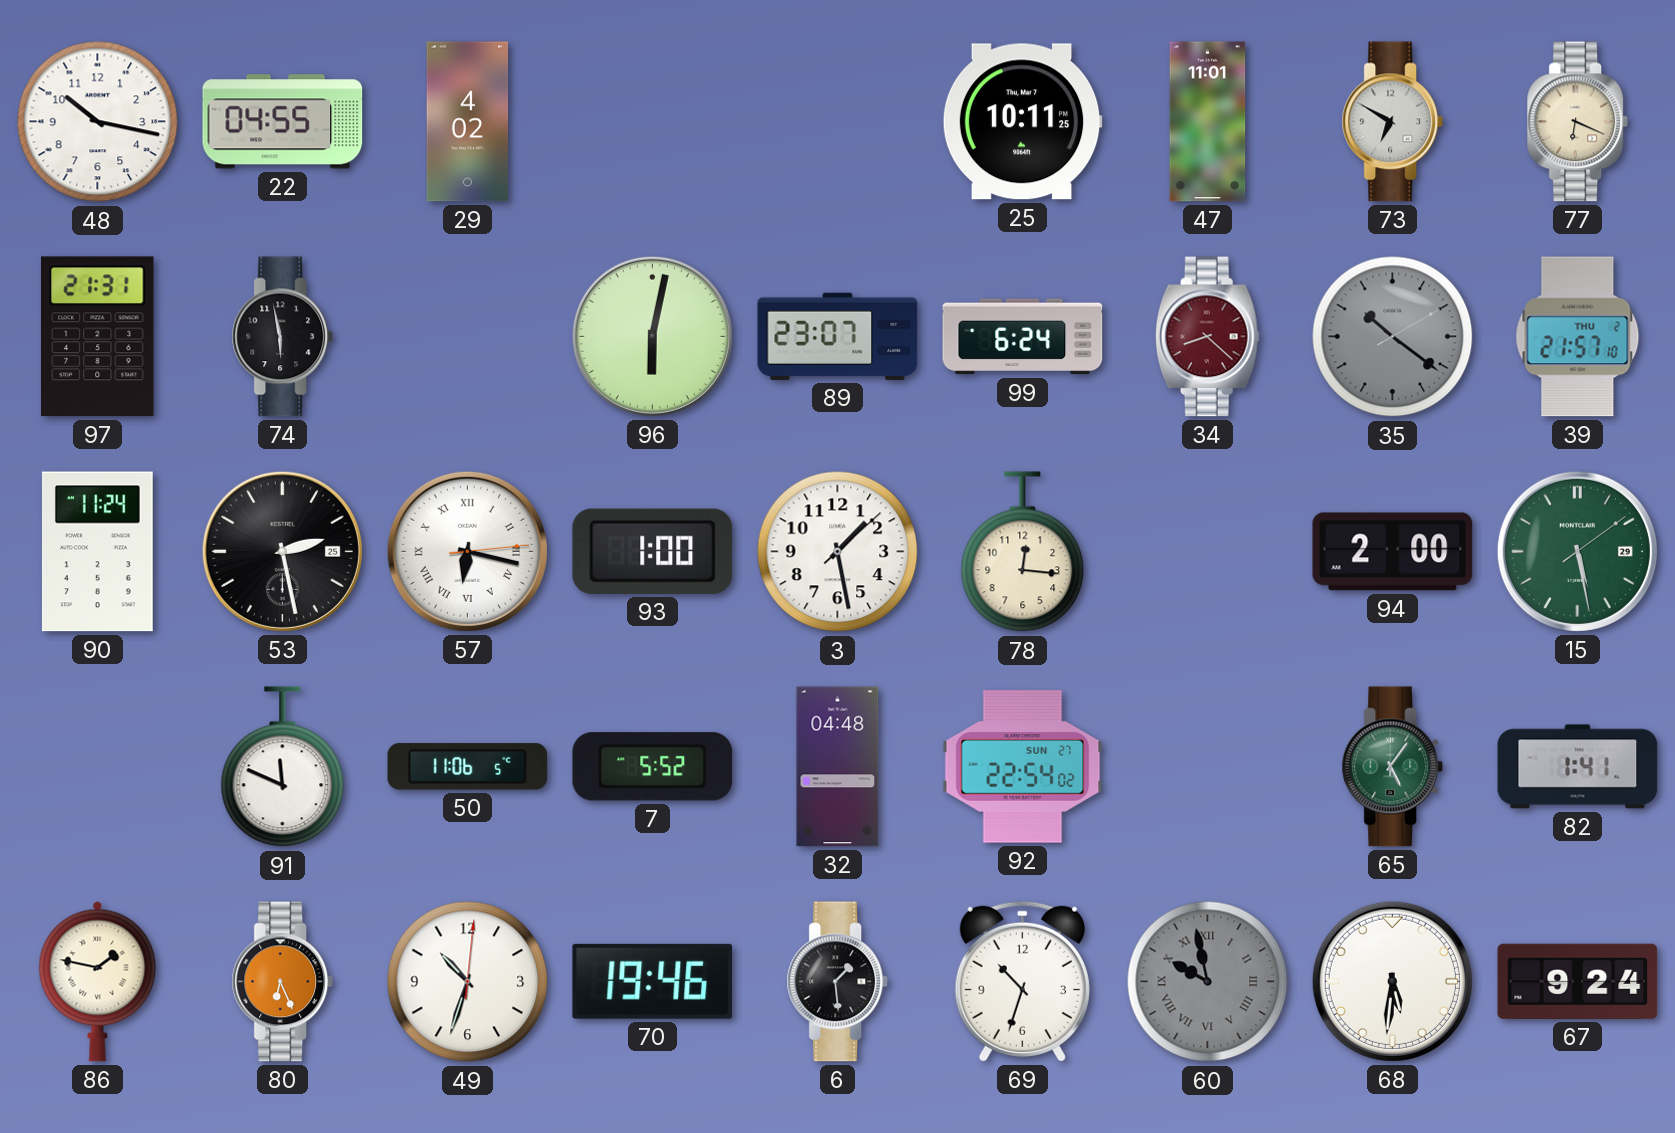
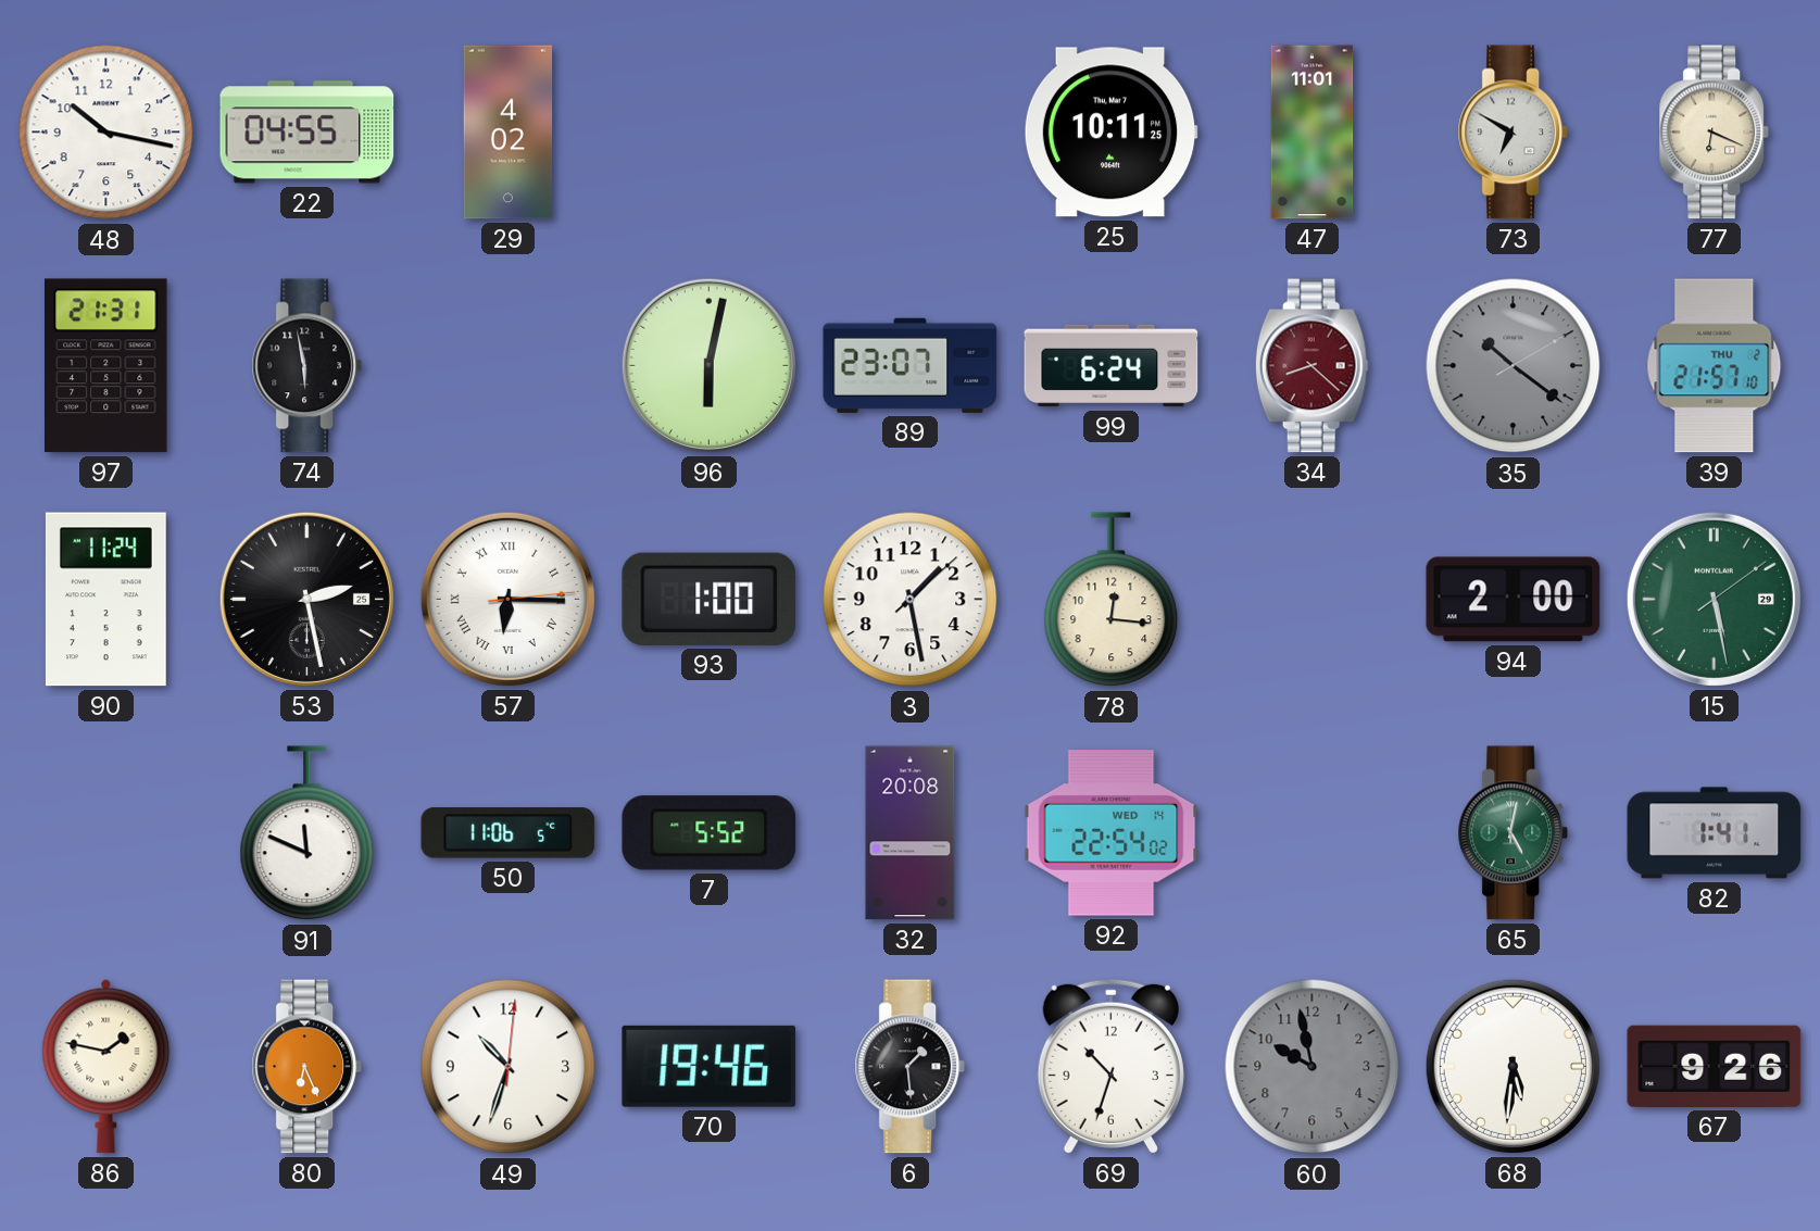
57: 6:17 -> 6:15
32: 04:48 -> 20:08
92 date: SUN 27 -> WED 14
65: 5:06 -> 5:02
60 numerals: Roman -> Arabic
67: 9:24 -> 9:26
